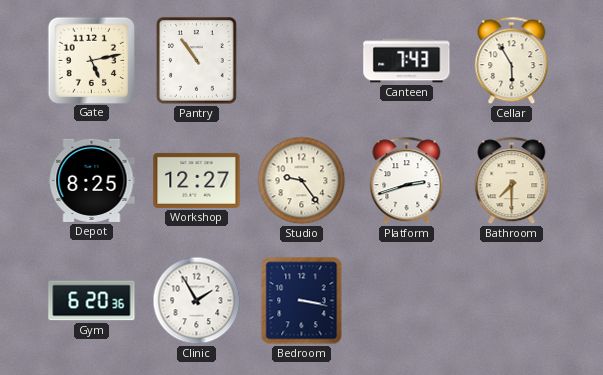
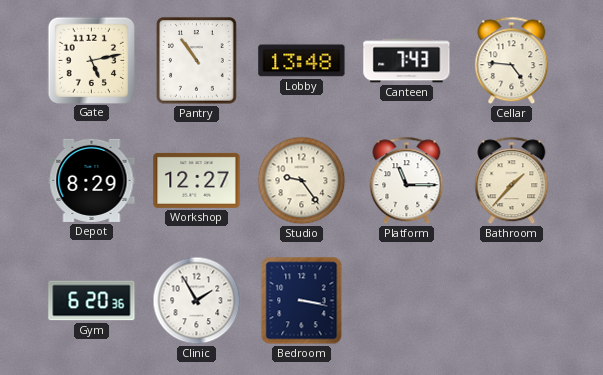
Lobby: none -> 13:48
Cellar: 5:55 -> 4:46
Depot: 8:25 -> 8:29
Platform: 2:42 -> 11:15
Bathroom: 7:30 -> 1:37
